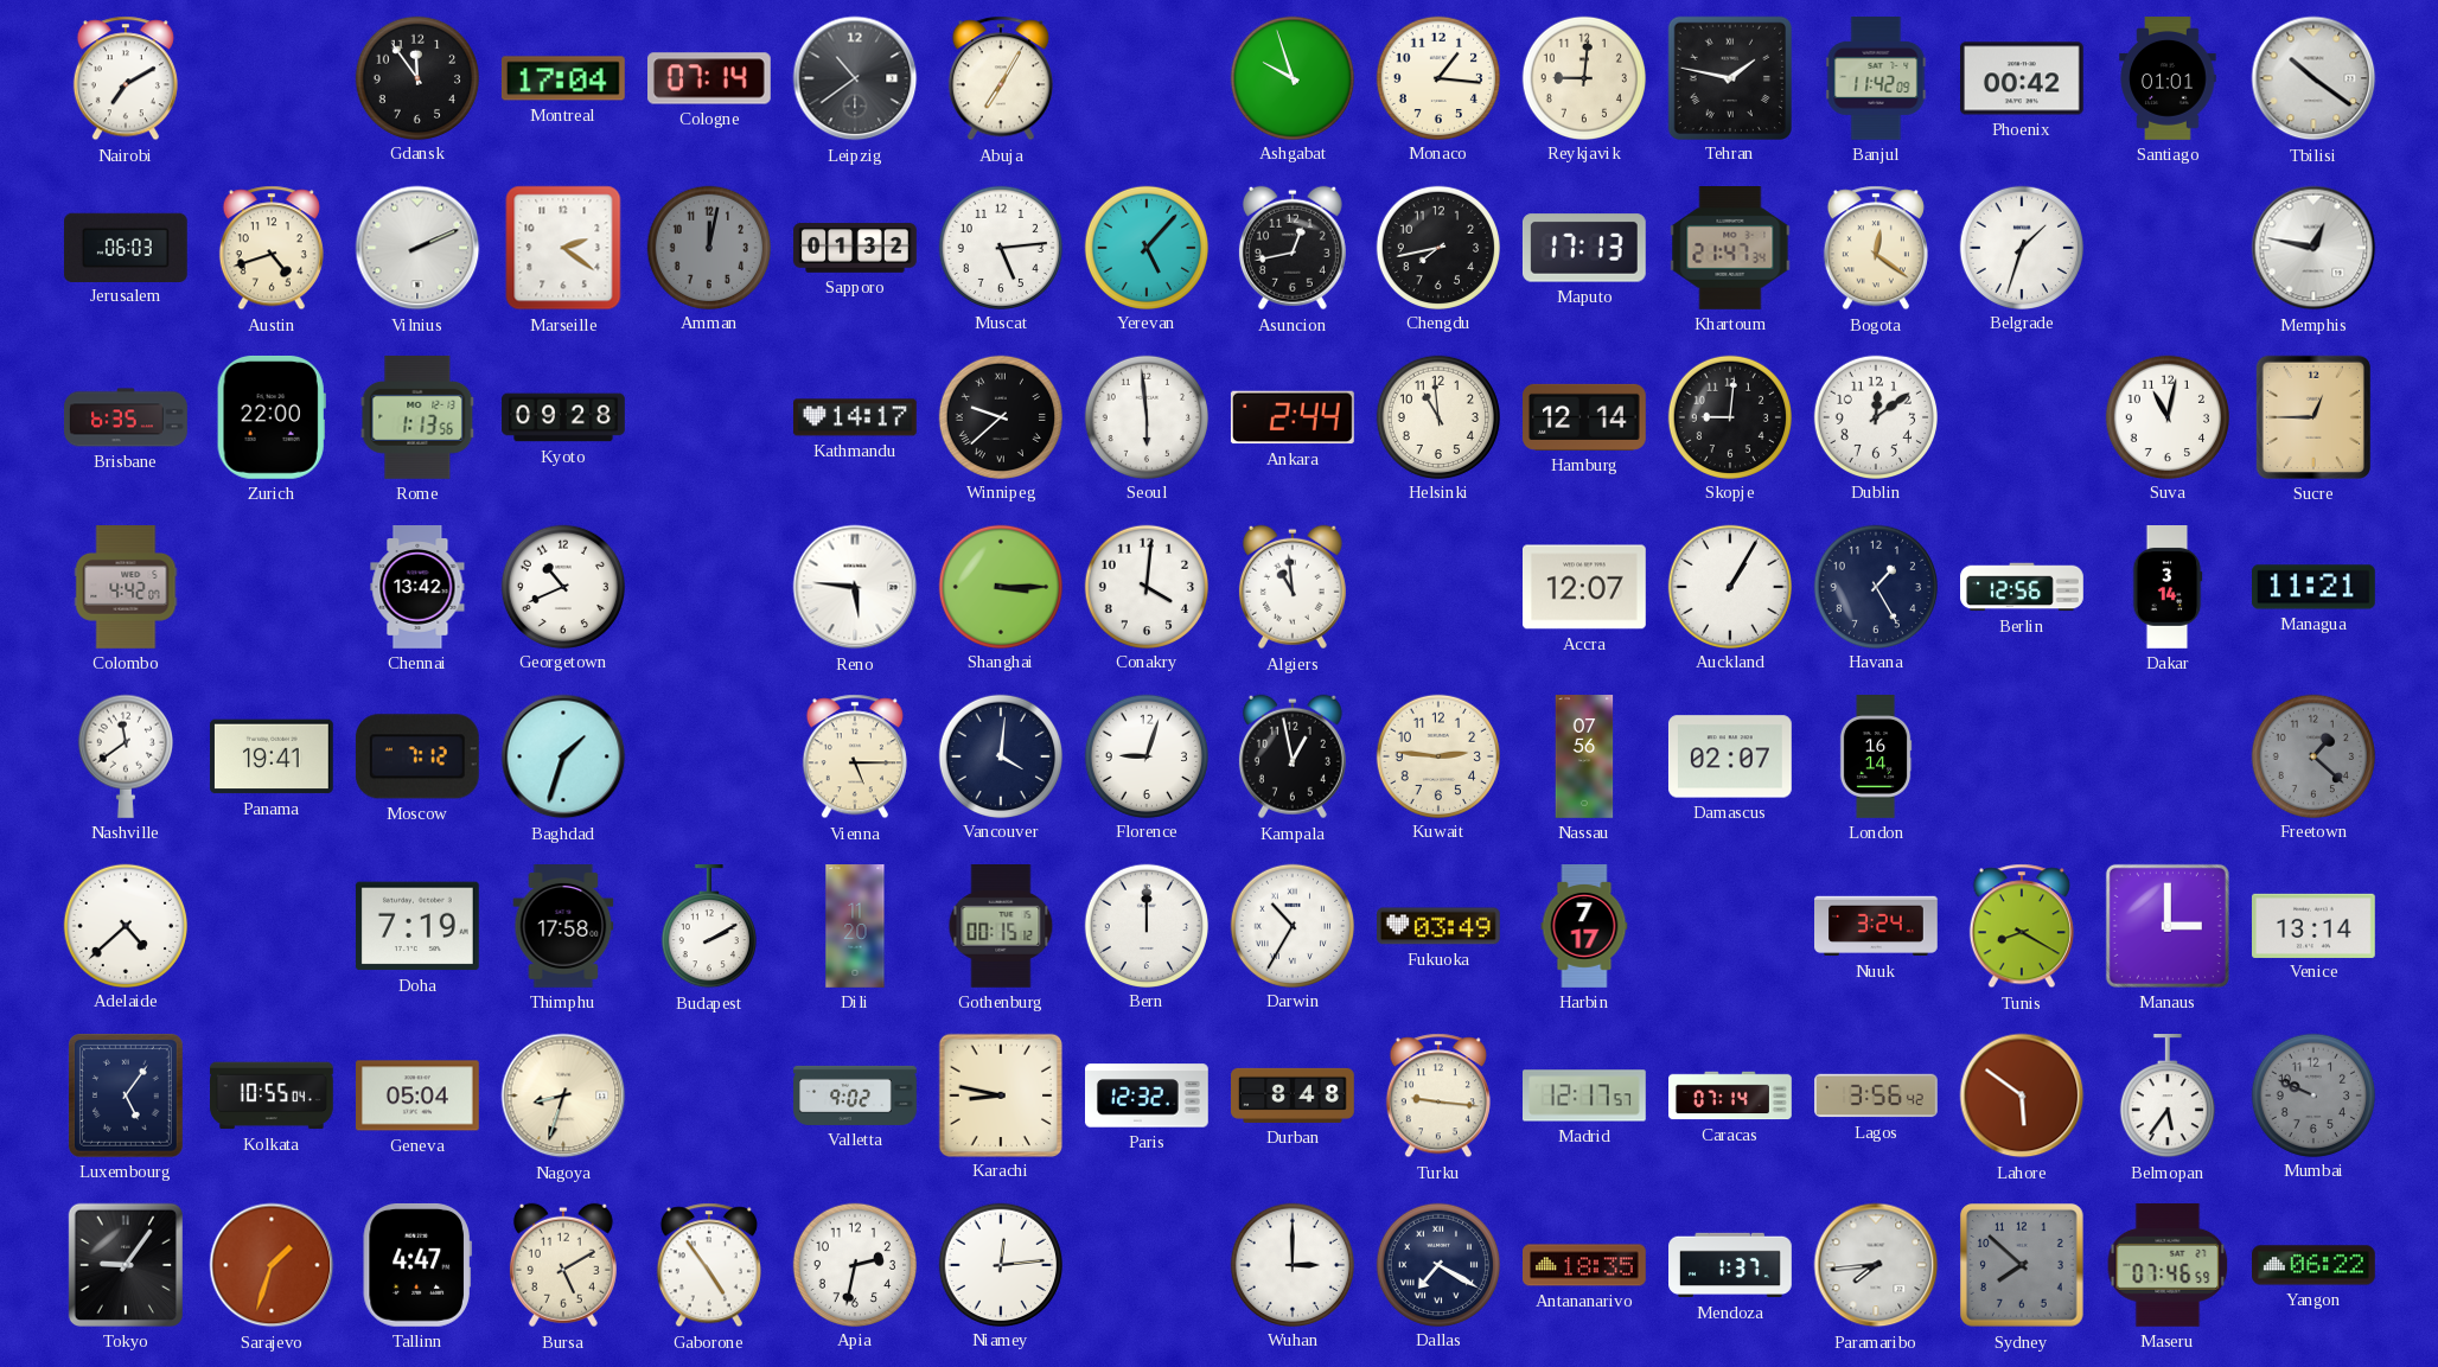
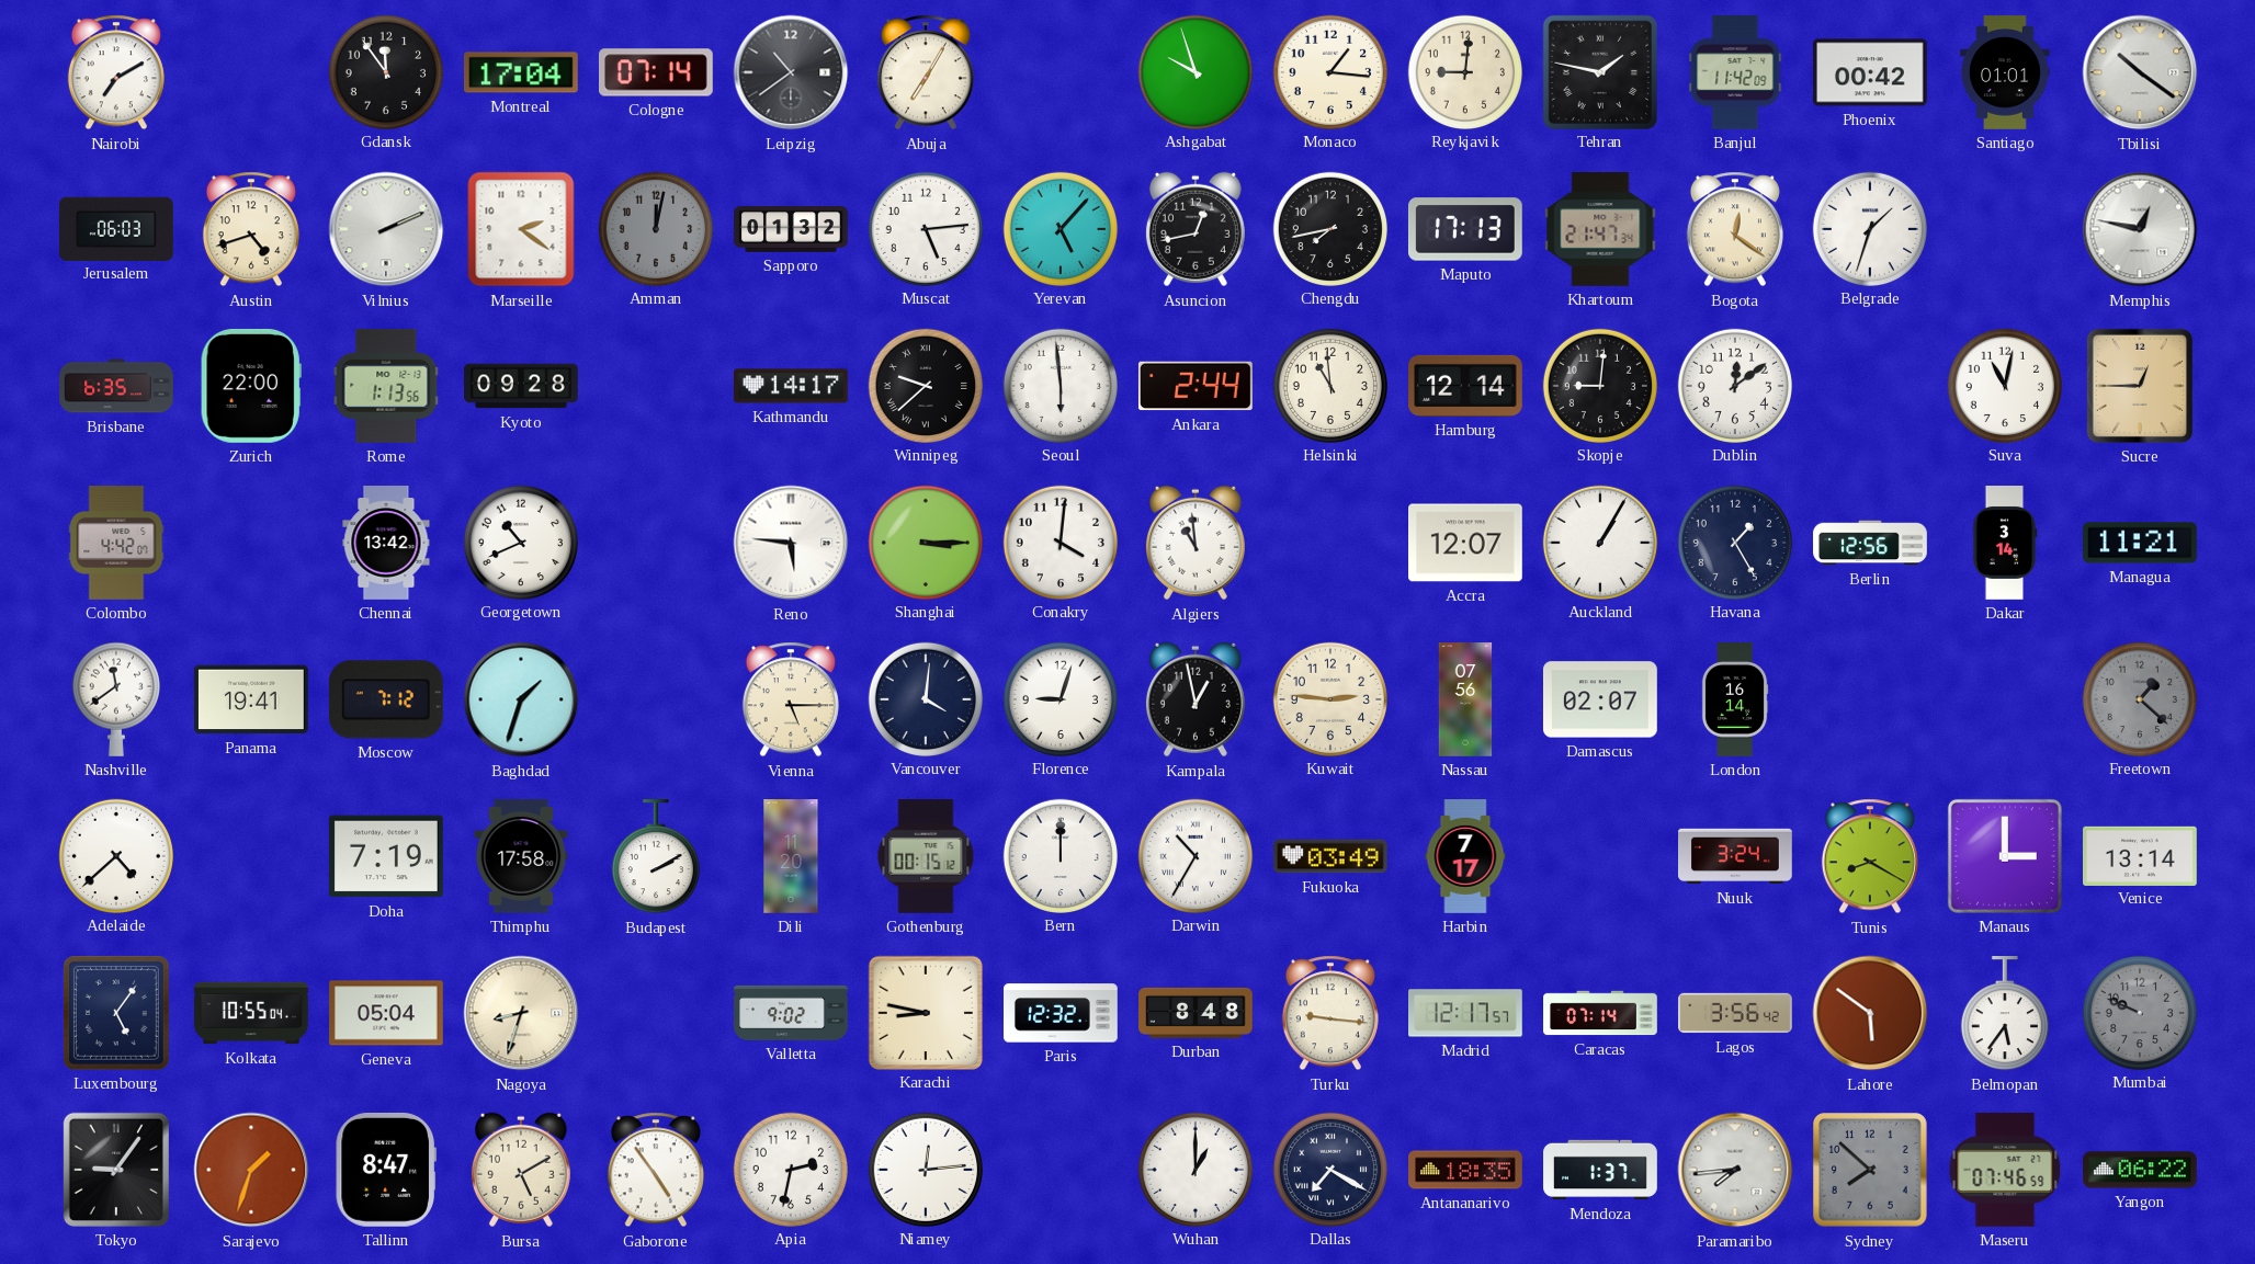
Tallinn: 4:47 -> 8:47
Wuhan: 3:00 -> 1:00
